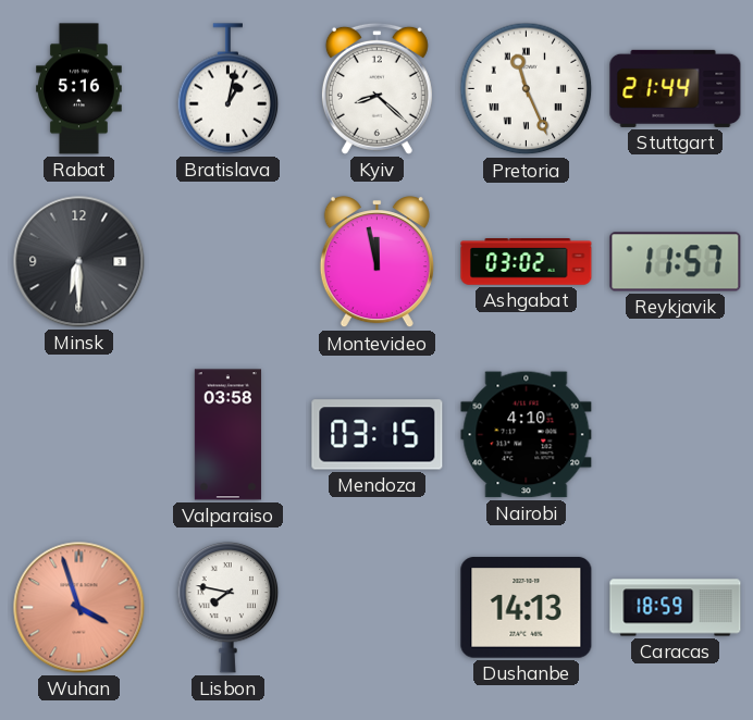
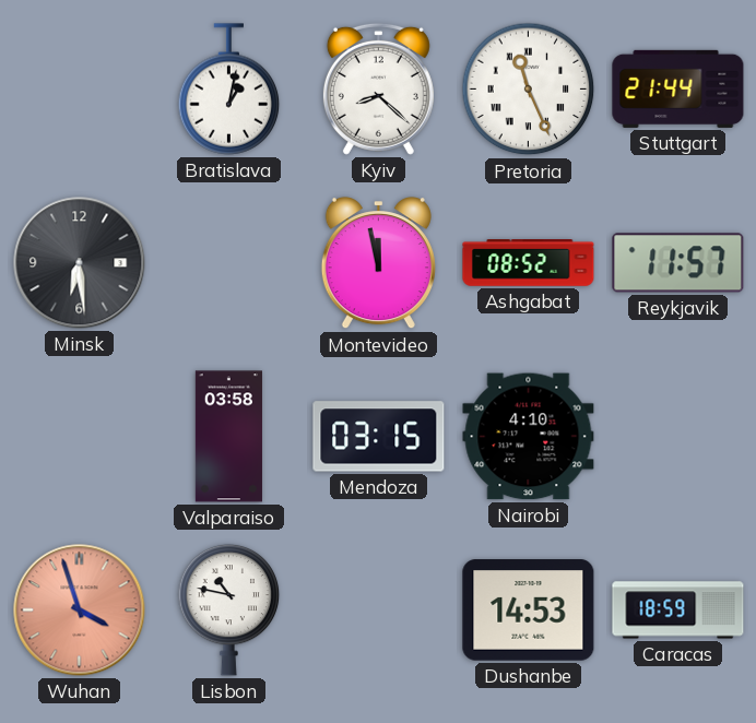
Rabat: 5:16 -> none
Minsk: 6:30 -> 6:29
Ashgabat: 03:02 -> 08:52
Lisbon: 7:47 -> 10:47
Dushanbe: 14:13 -> 14:53
